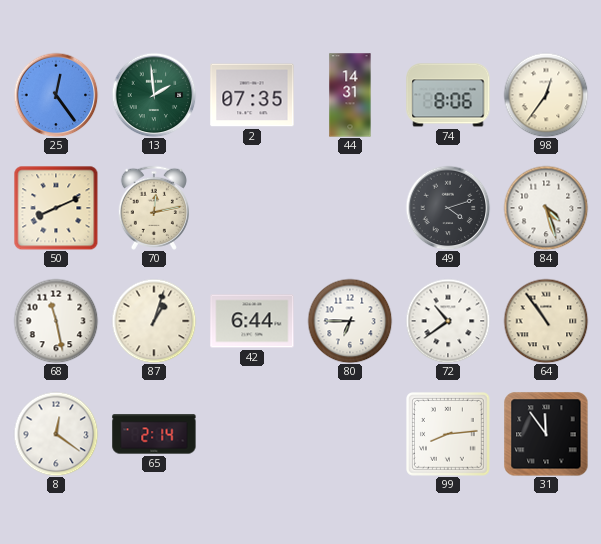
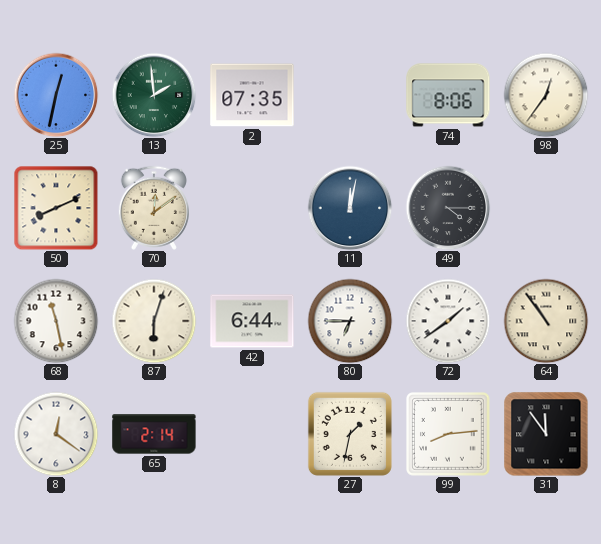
25: 12:24 -> 12:32
44: 14:31 -> none
70: 12:13 -> 12:09
11: none -> 12:02
49: 4:12 -> 4:15
84: 4:27 -> none
87: 1:03 -> 6:03
72: 10:39 -> 1:39
27: none -> 1:32
